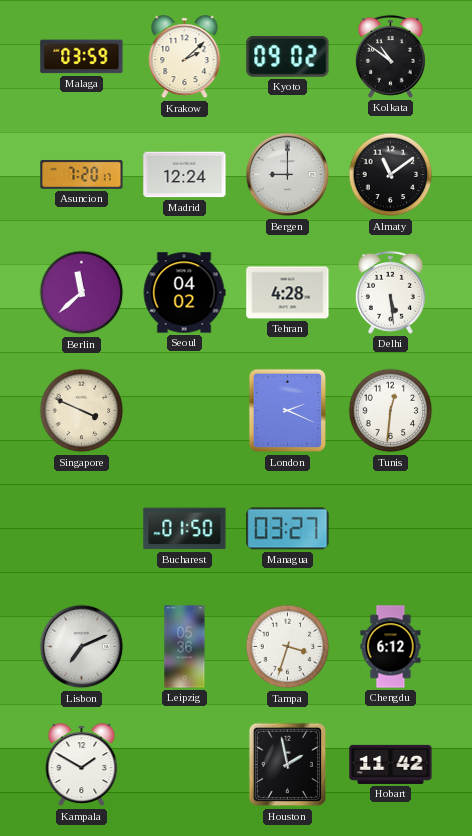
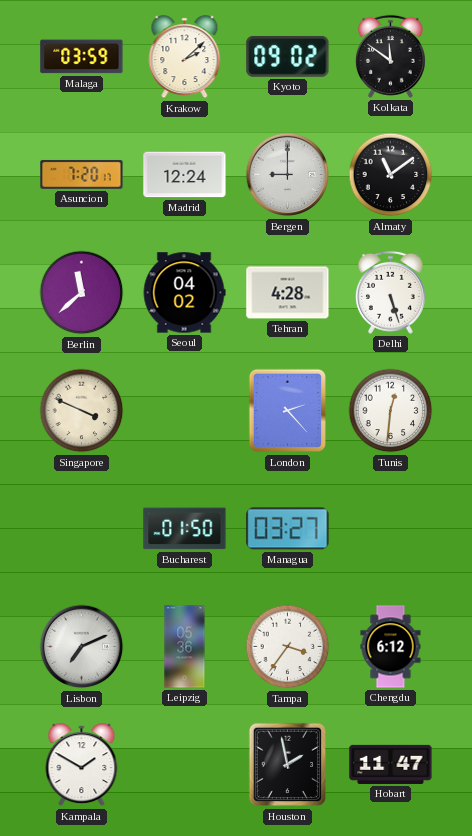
Kolkata: 10:51 -> 11:51
Delhi: 5:29 -> 5:27
London: 2:19 -> 2:23
Tampa: 3:33 -> 3:36
Hobart: 11:42 -> 11:47
